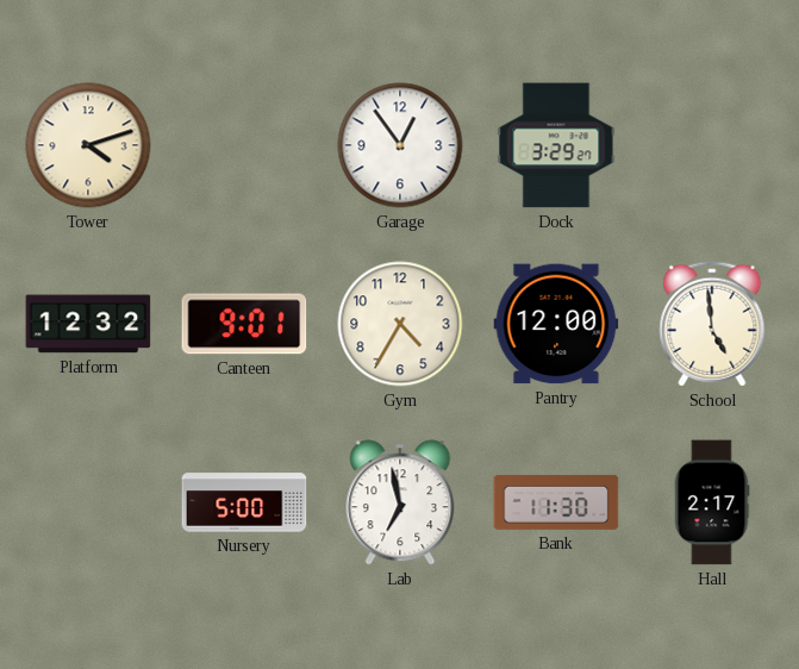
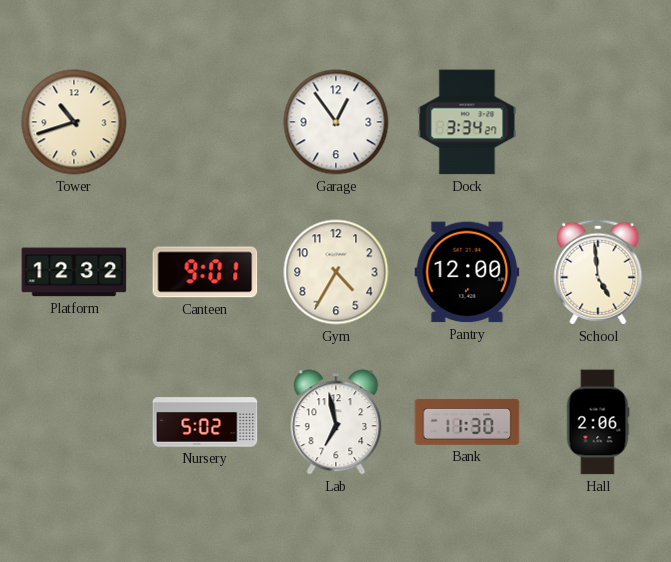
Tower: 4:12 -> 10:42
Dock: 3:29 -> 3:34
Nursery: 5:00 -> 5:02
Hall: 2:17 -> 2:06
